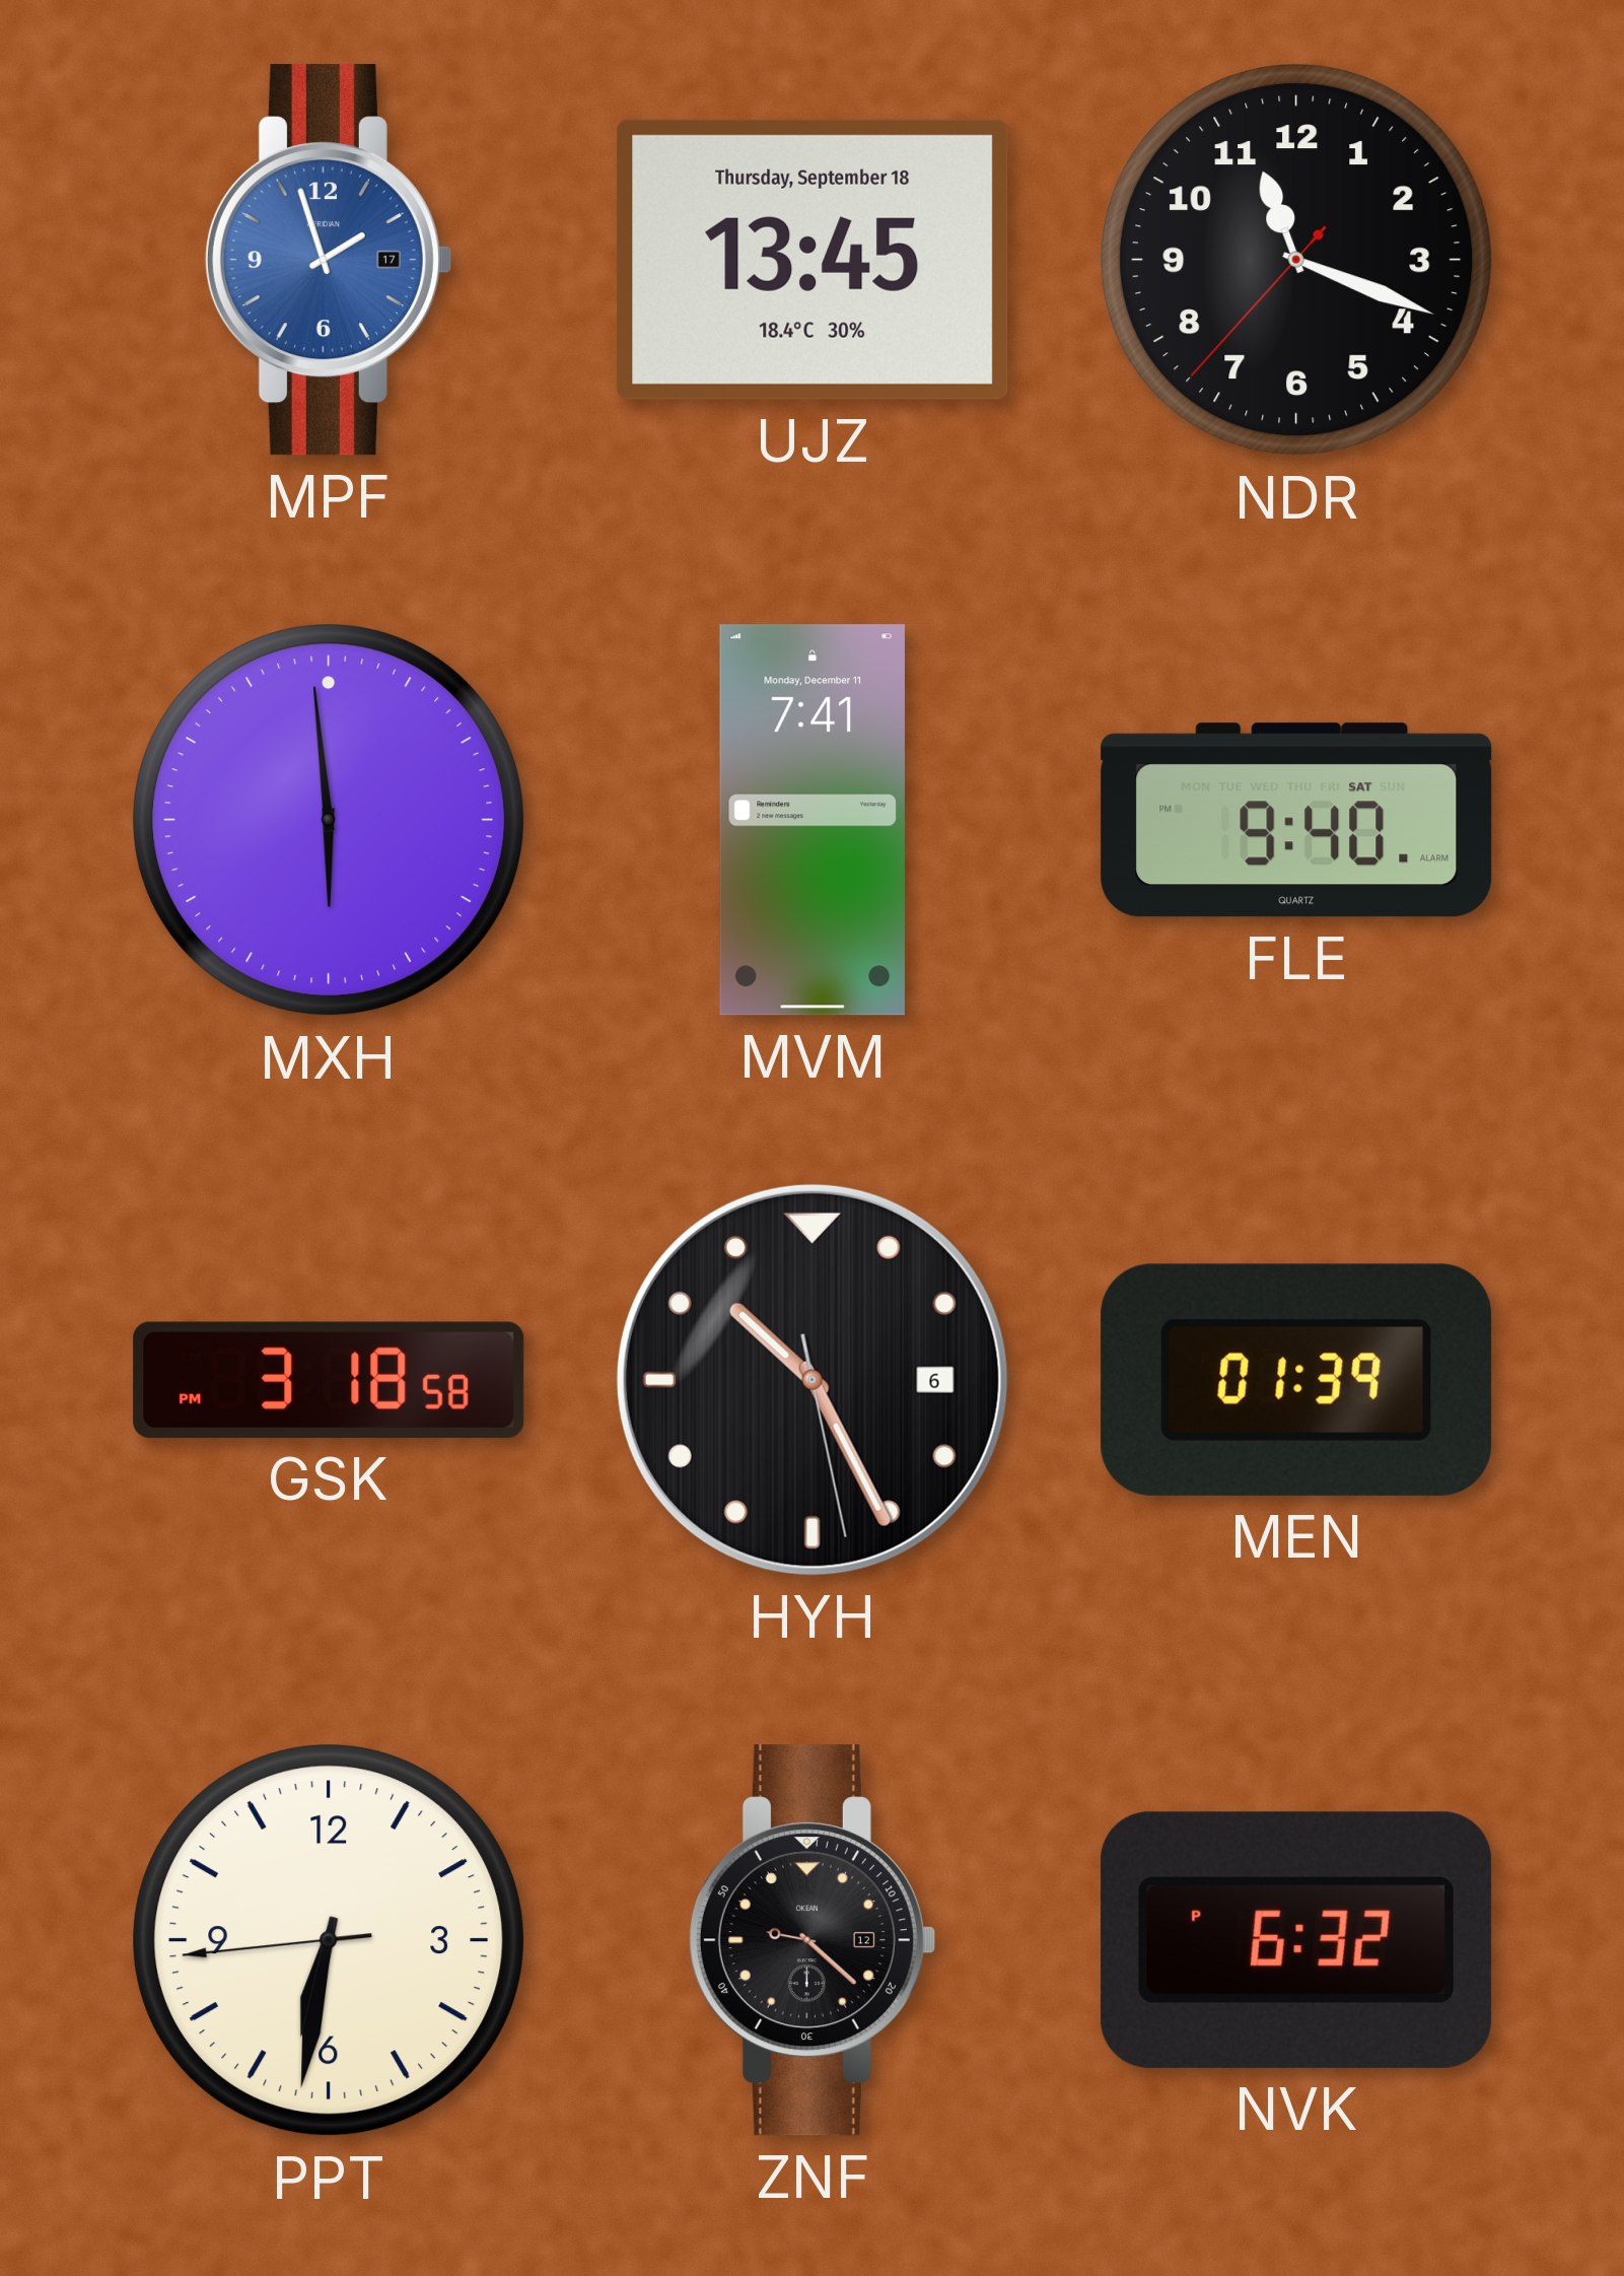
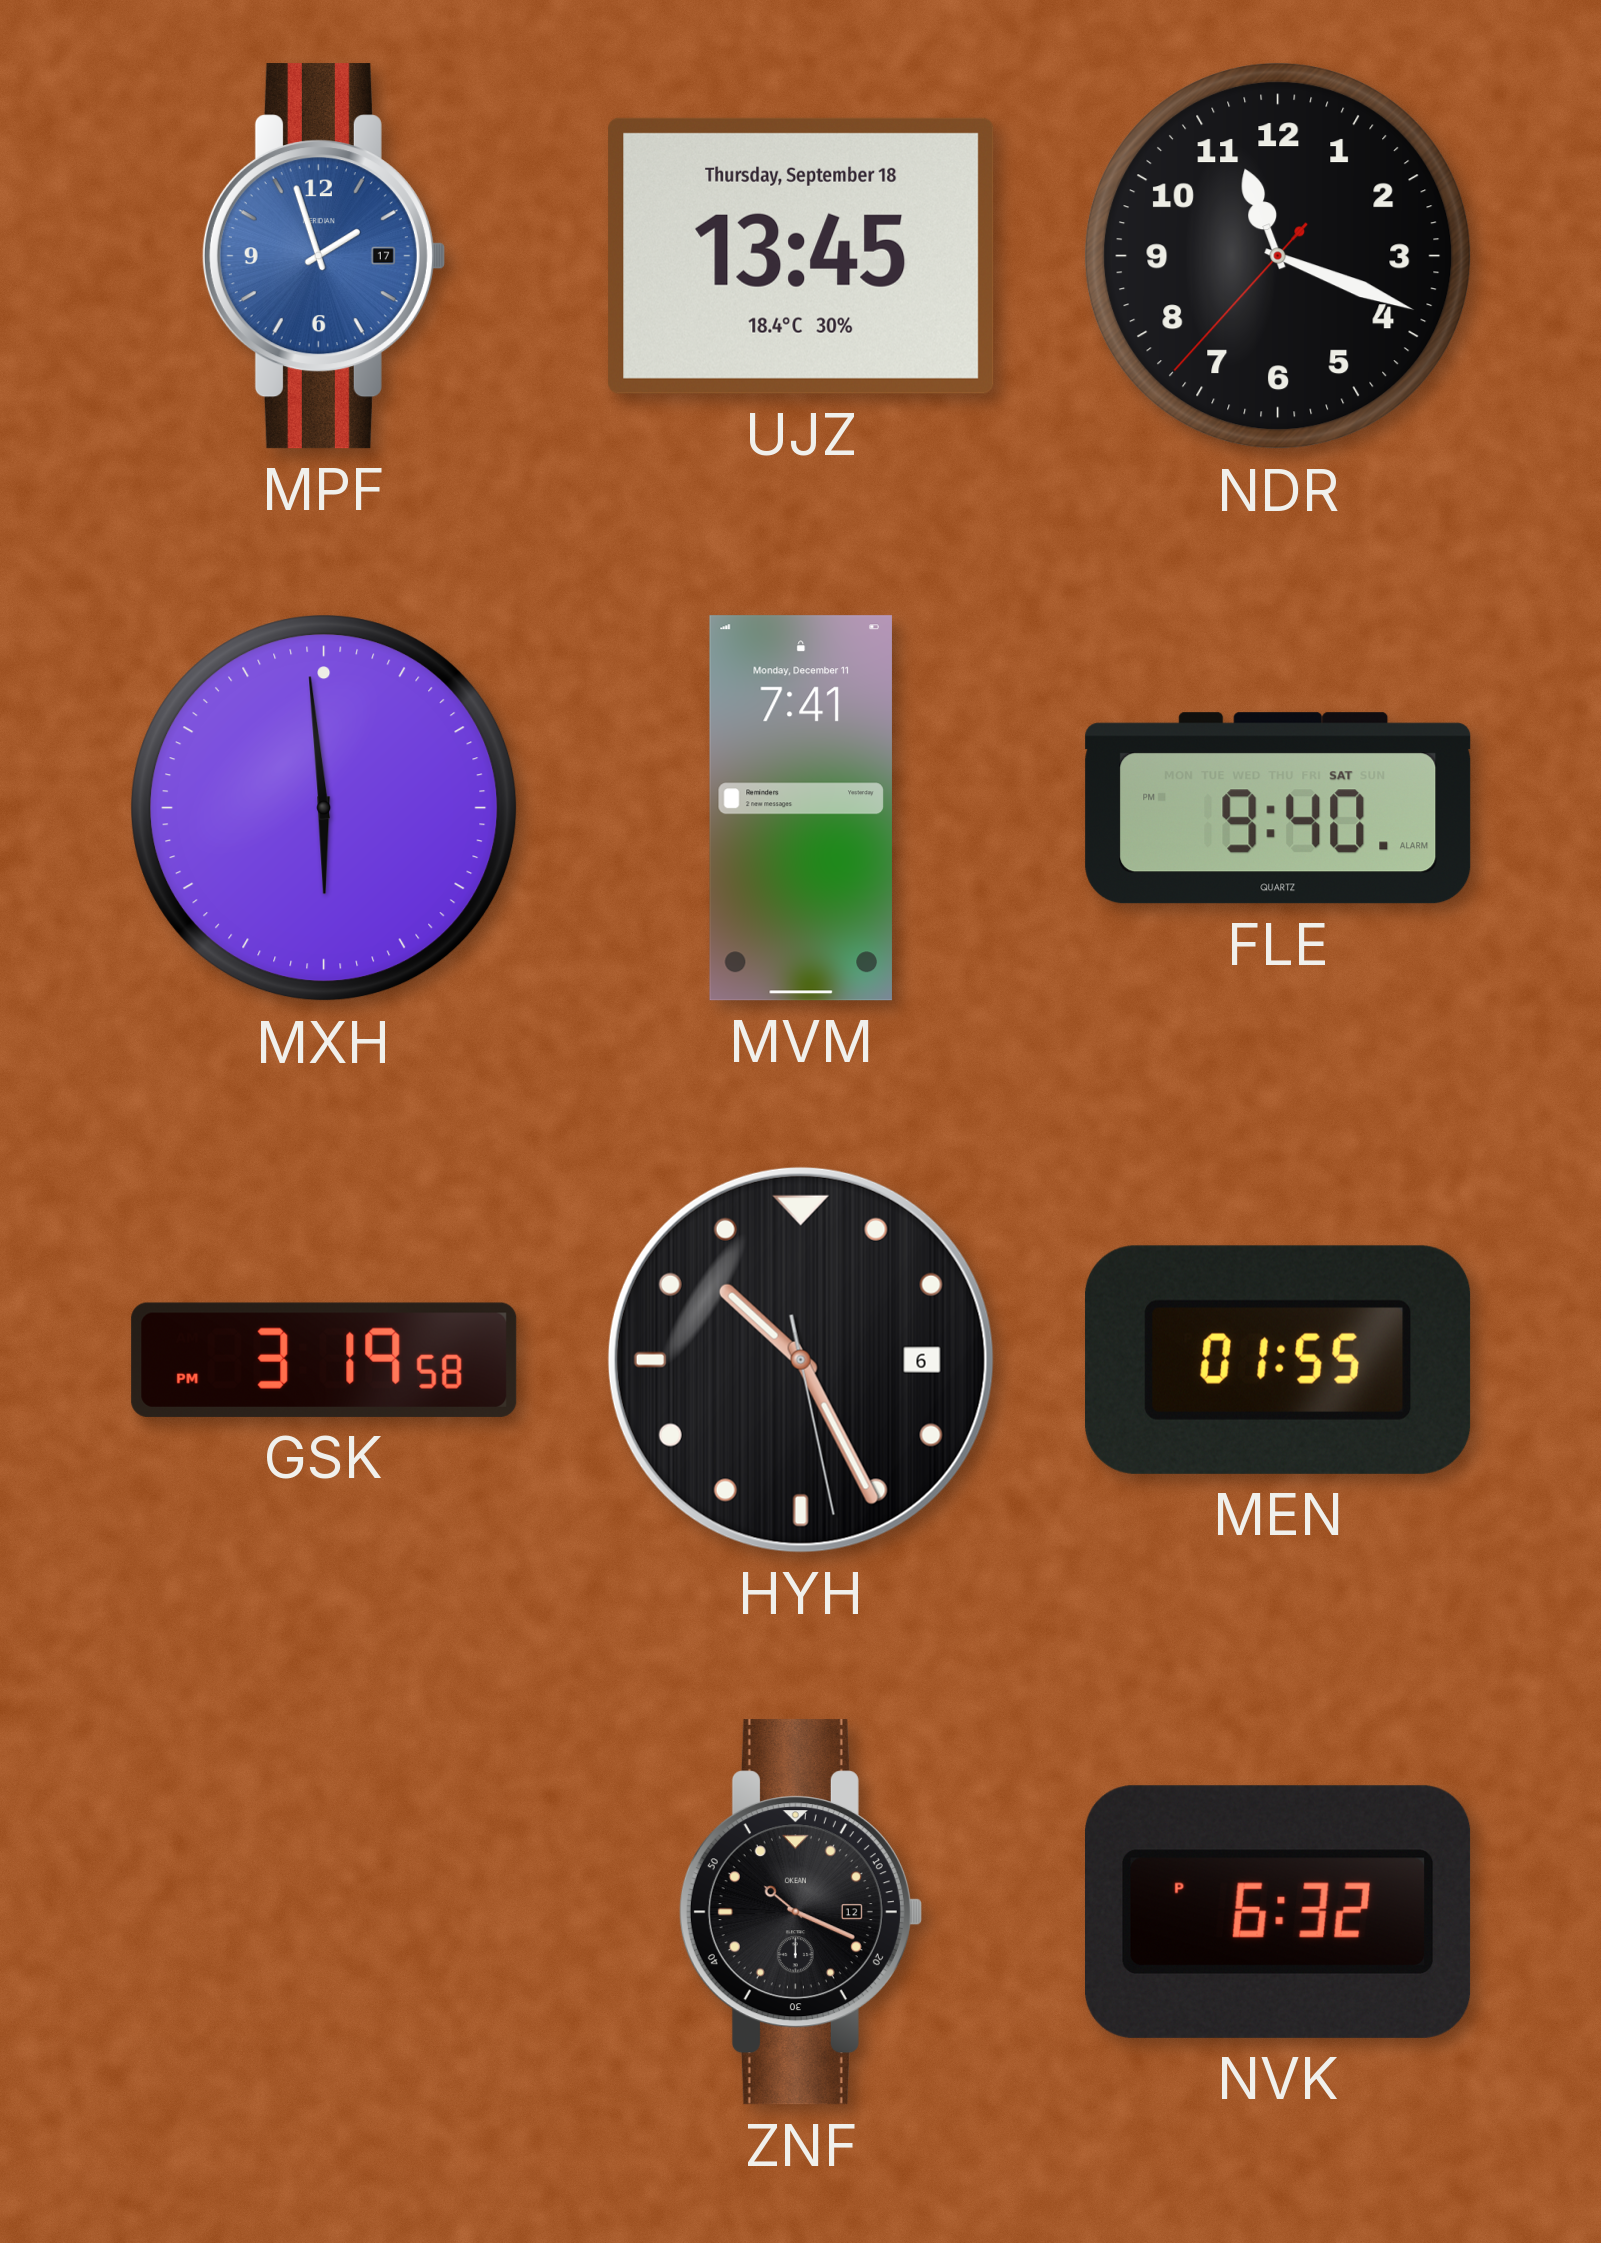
GSK: 3:18 -> 3:19
MEN: 01:39 -> 01:55
PPT: 6:31 -> none
ZNF: 9:22 -> 10:19
